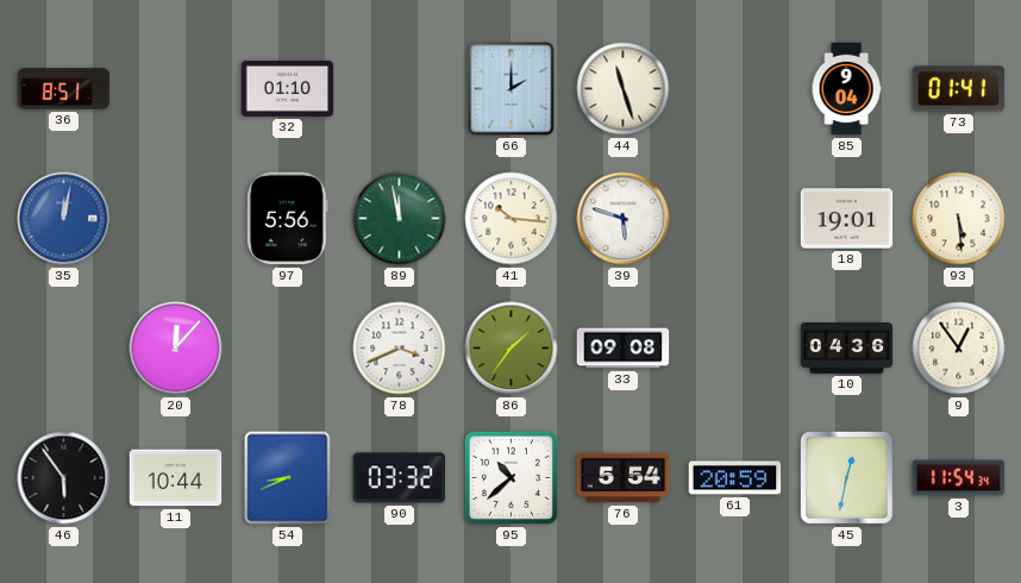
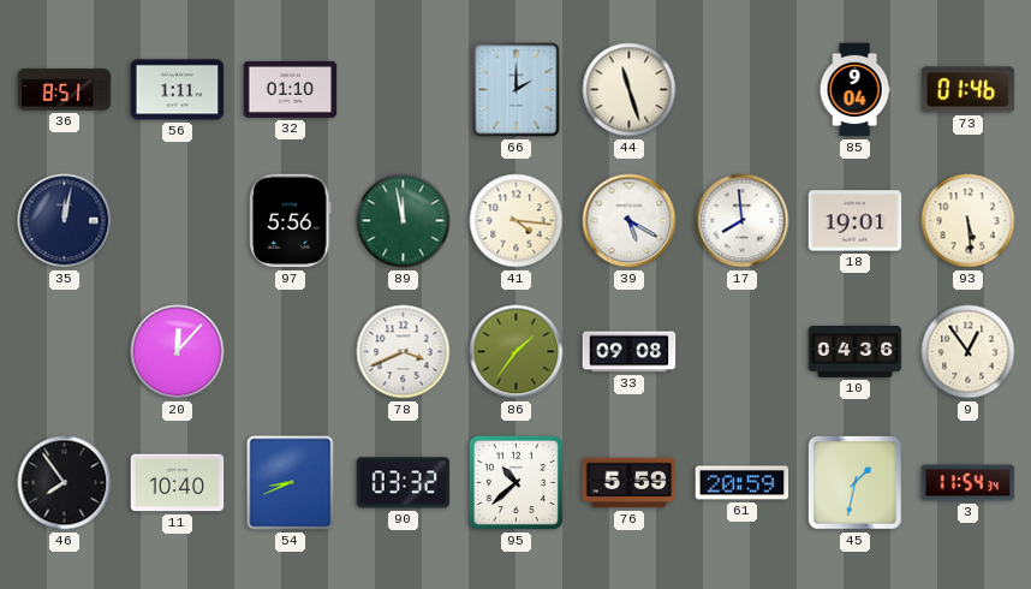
56: none -> 1:11
73: 01:41 -> 01:46
35 dial: blue -> navy
41: 10:16 -> 4:16
39: 5:48 -> 5:20
17: none -> 7:59
46: 5:54 -> 7:54
11: 10:44 -> 10:40
76: 5:54 -> 5:59
45: 12:32 -> 1:32
